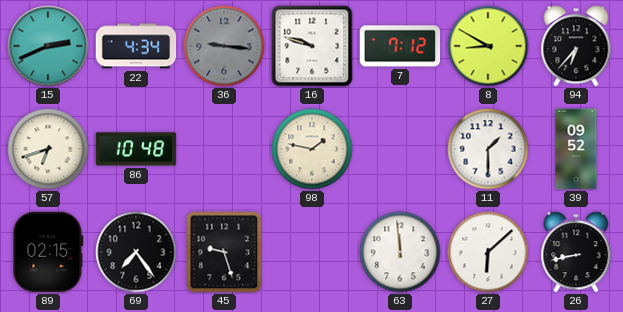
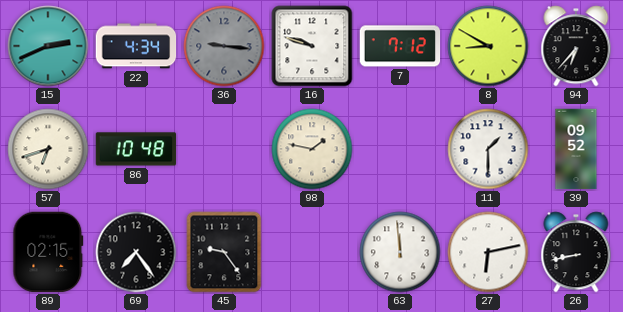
45: 9:27 -> 9:24
27: 6:08 -> 6:13
